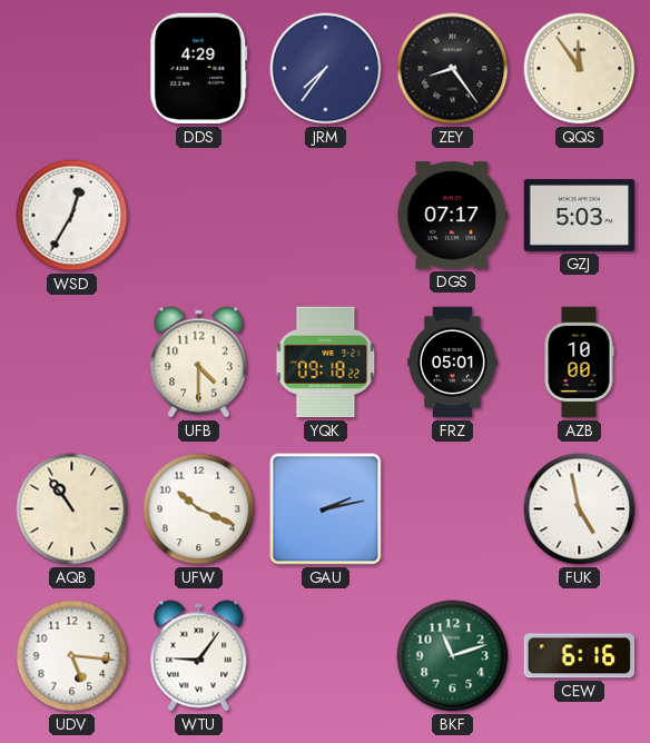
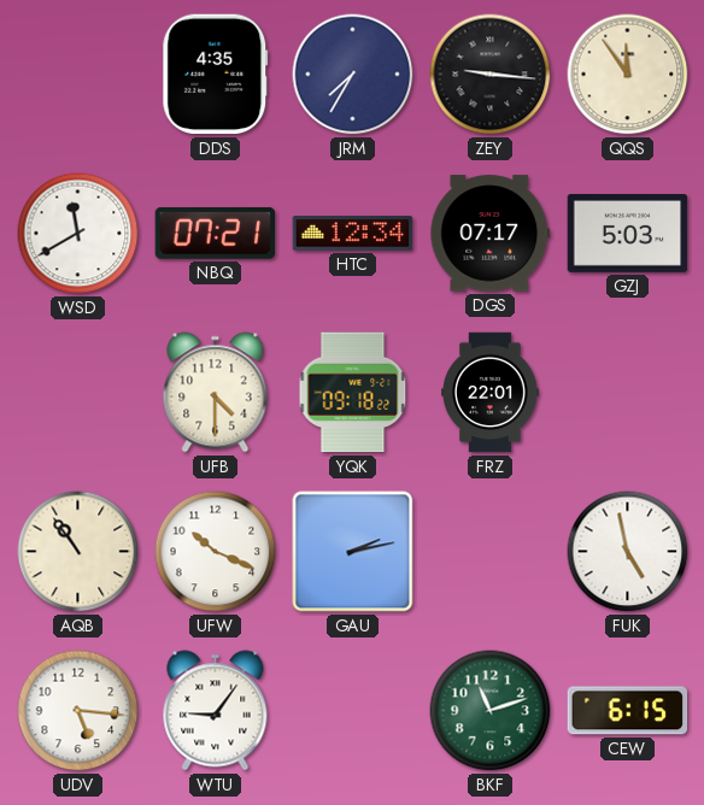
DDS: 4:29 -> 4:35
JRM: 7:36 -> 7:35
ZEY: 8:24 -> 9:16
WSD: 12:35 -> 11:40
NBQ: none -> 07:21
HTC: none -> 12:34
FRZ: 05:01 -> 22:01
AZB: 10:00 -> none
CEW: 6:16 -> 6:15
